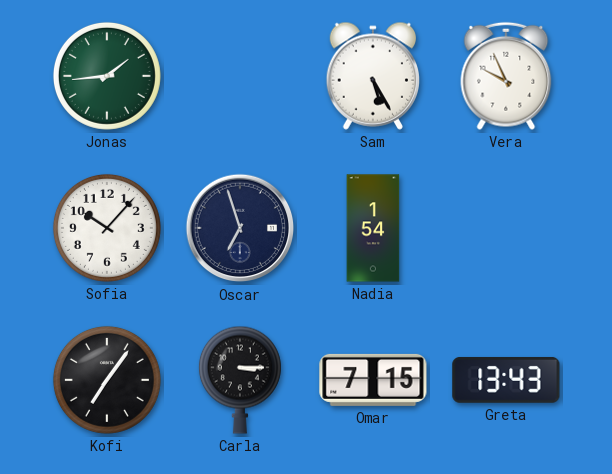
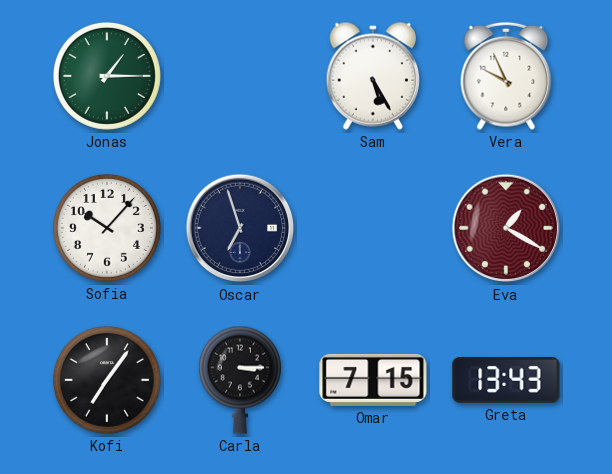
Jonas: 1:44 -> 1:15
Nadia: 1:54 -> none
Eva: none -> 1:20
